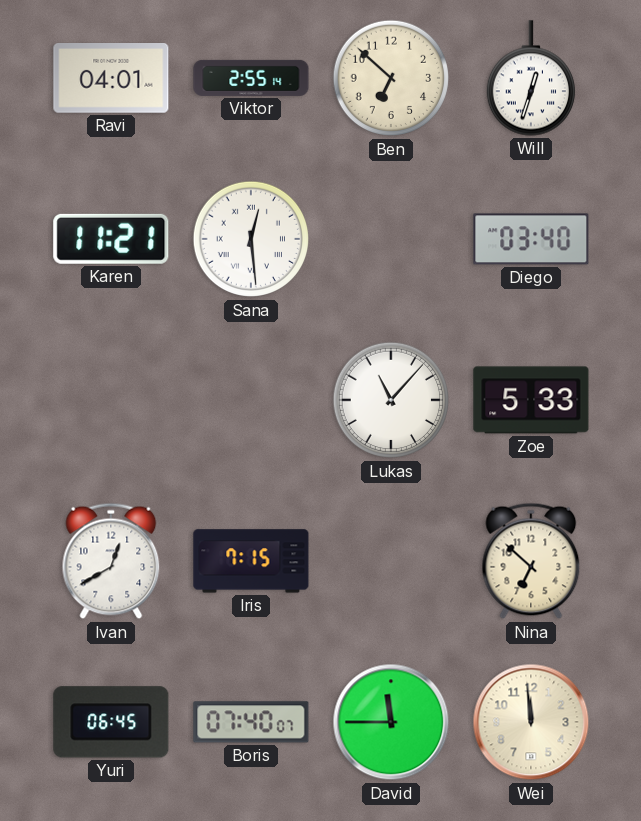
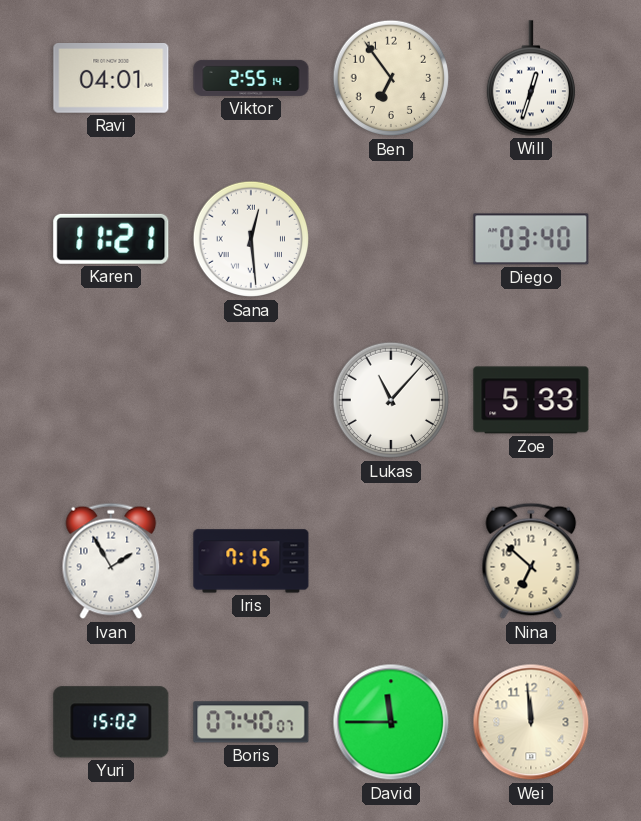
Ben: 6:52 -> 6:54
Ivan: 12:40 -> 1:55
Yuri: 06:45 -> 15:02
